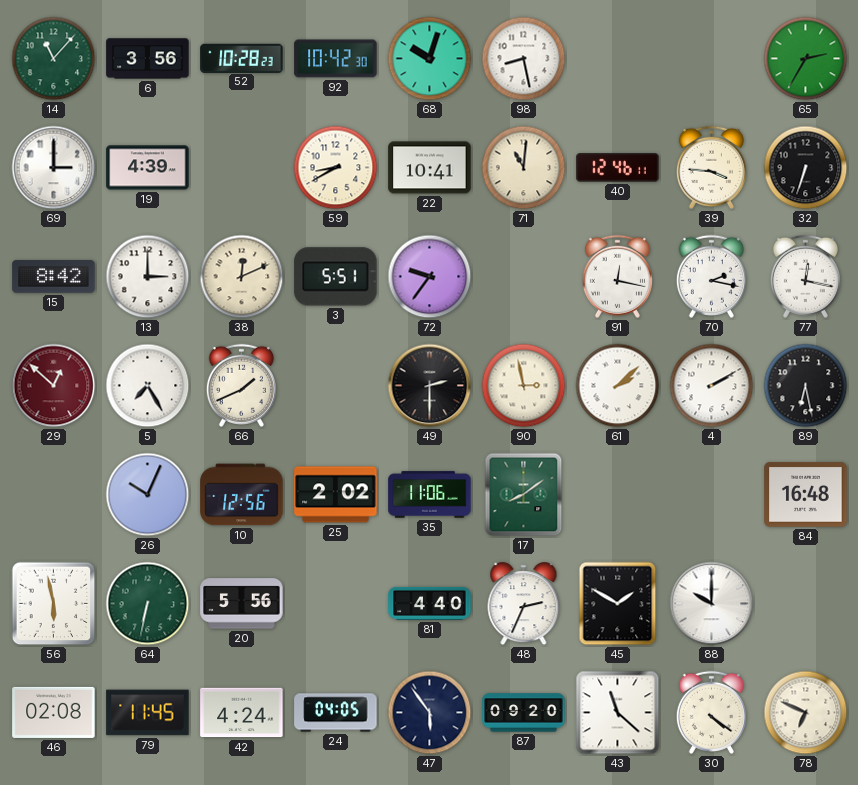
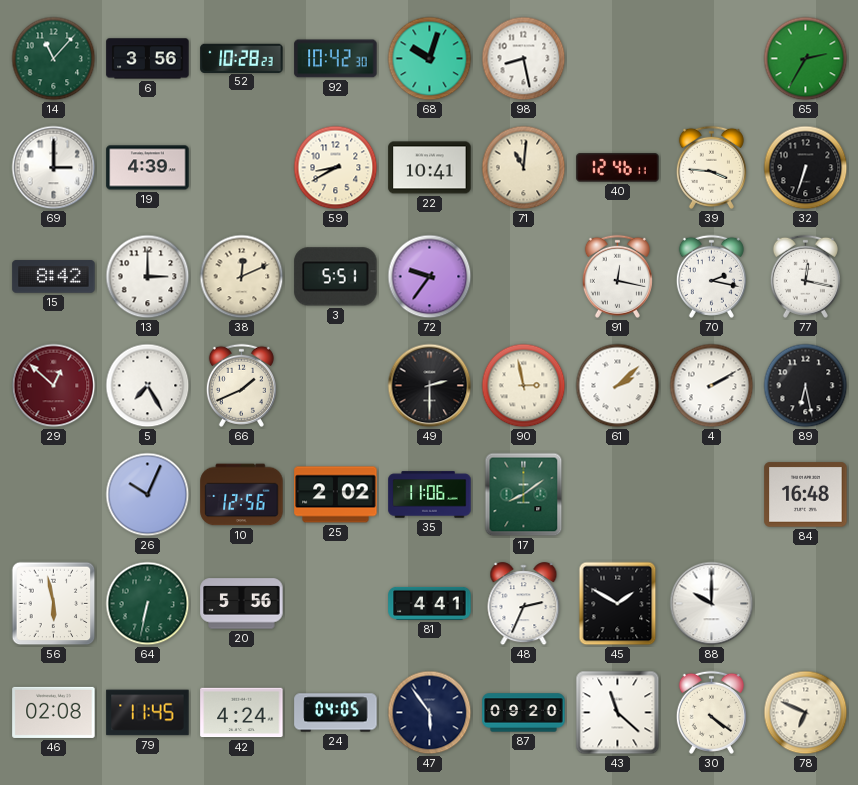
81: 4:40 -> 4:41
